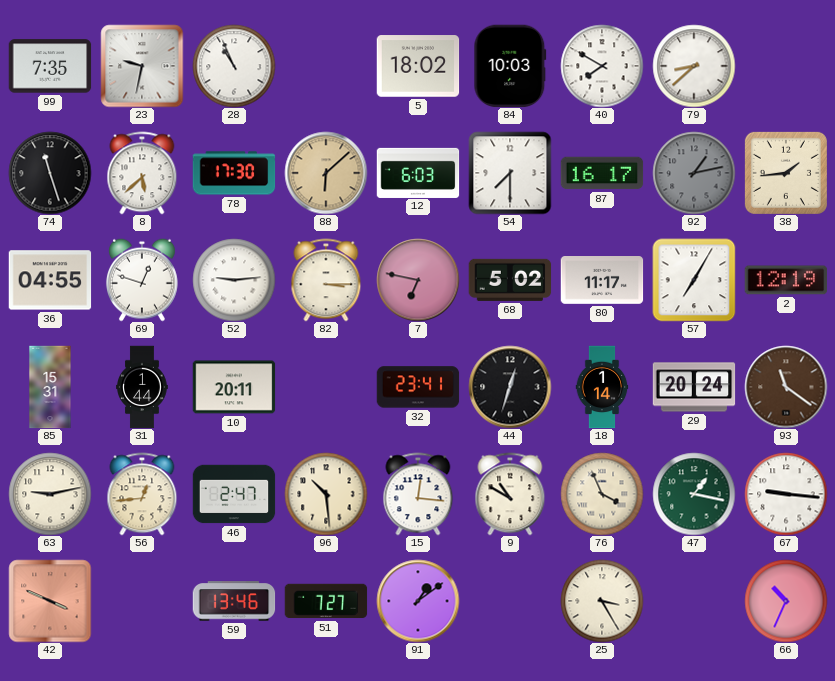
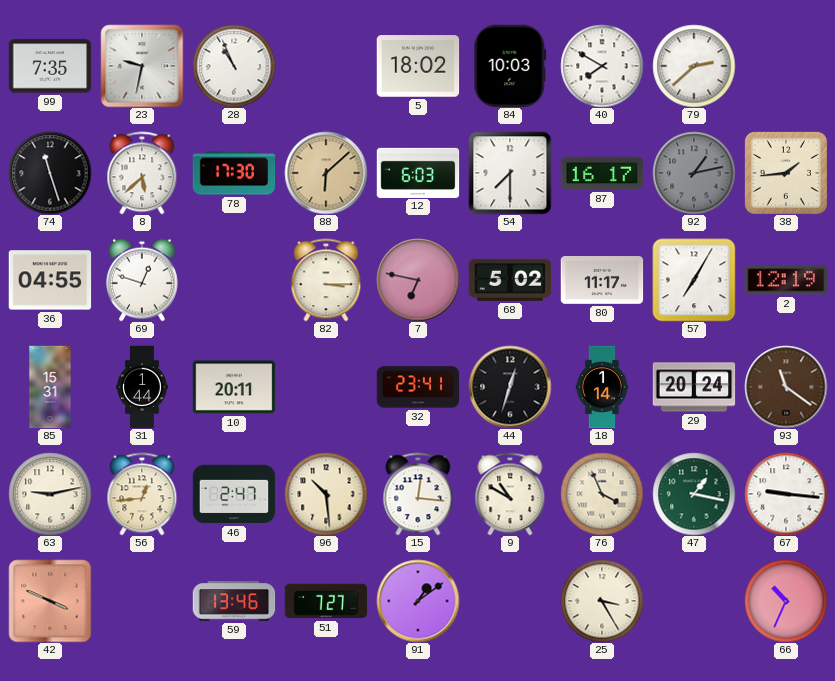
79: 8:38 -> 2:38
52: 9:14 -> none
